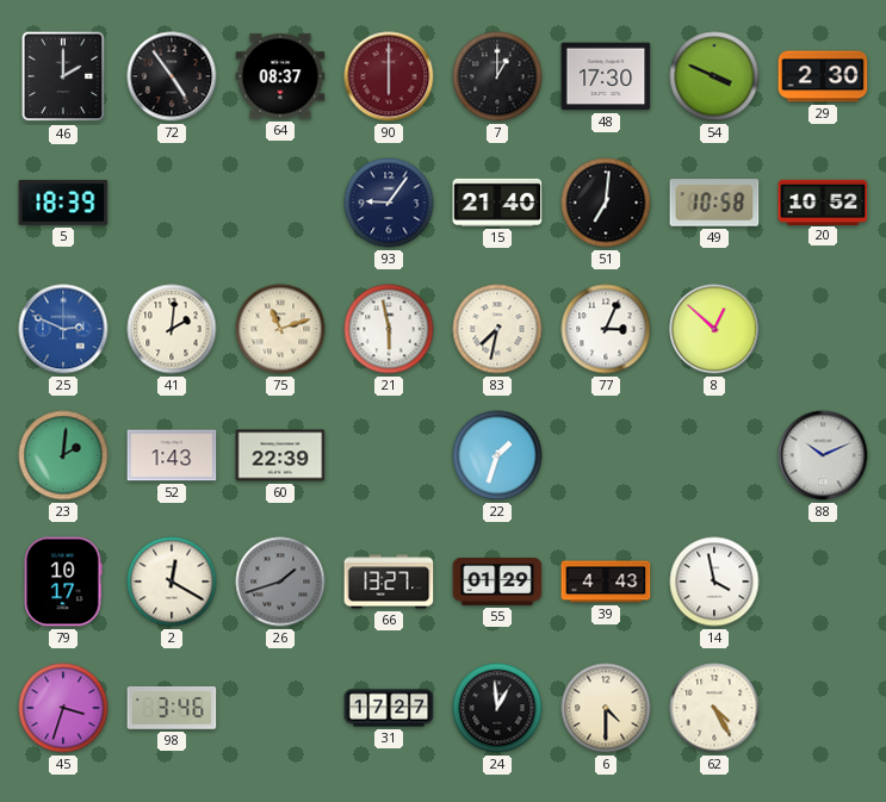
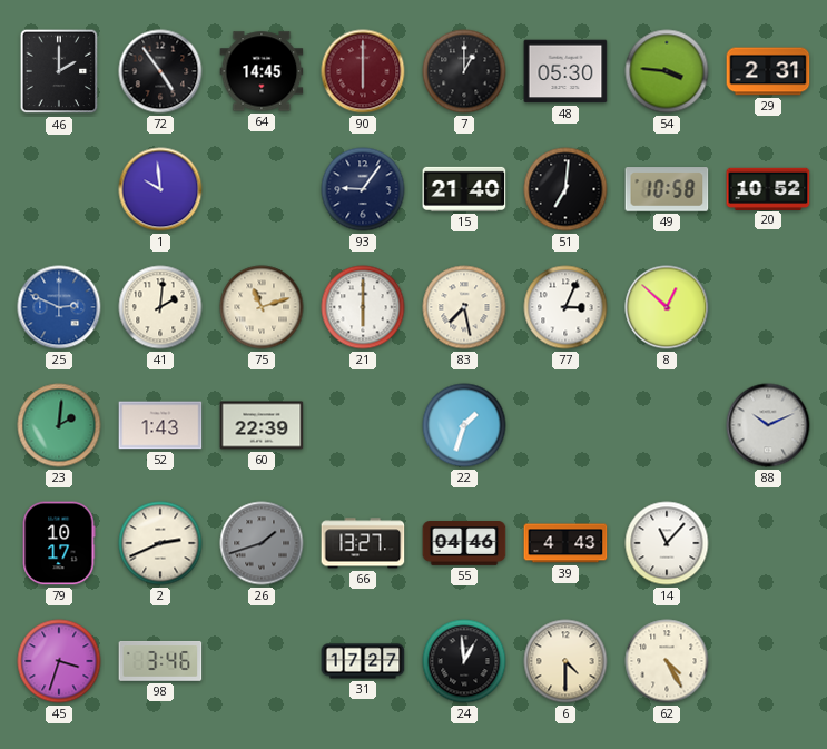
64: 08:37 -> 14:45
48: 17:30 -> 05:30
54: 3:49 -> 3:46
29: 2:30 -> 2:31
5: 18:39 -> none
1: none -> 9:59
21: 5:58 -> 6:00
83: 7:32 -> 7:28
2: 12:20 -> 2:41
55: 01:29 -> 04:46
14: 3:58 -> 11:07
